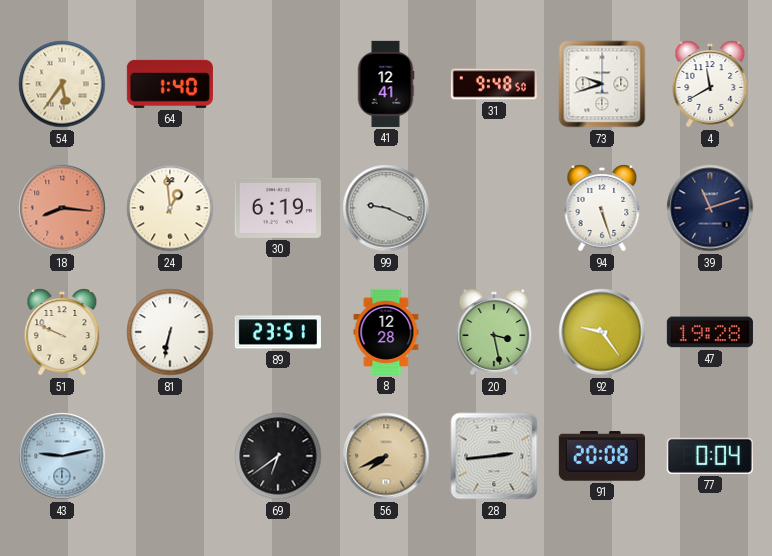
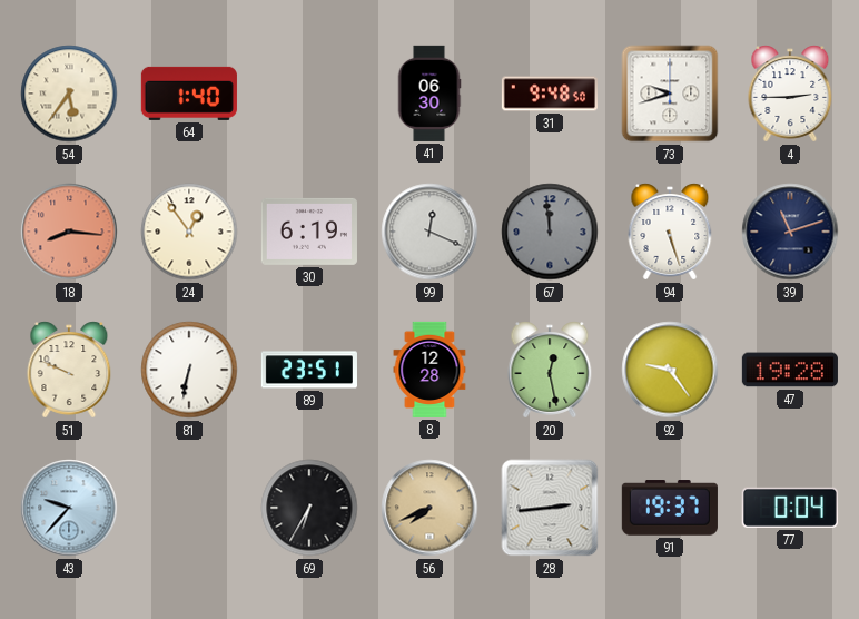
41: 12:41 -> 06:30
4: 11:40 -> 2:45
24: 12:59 -> 12:54
99: 9:19 -> 12:19
67: none -> 11:59
20: 3:28 -> 12:28
43: 9:13 -> 9:37
69: 6:39 -> 6:35
91: 20:08 -> 19:37
